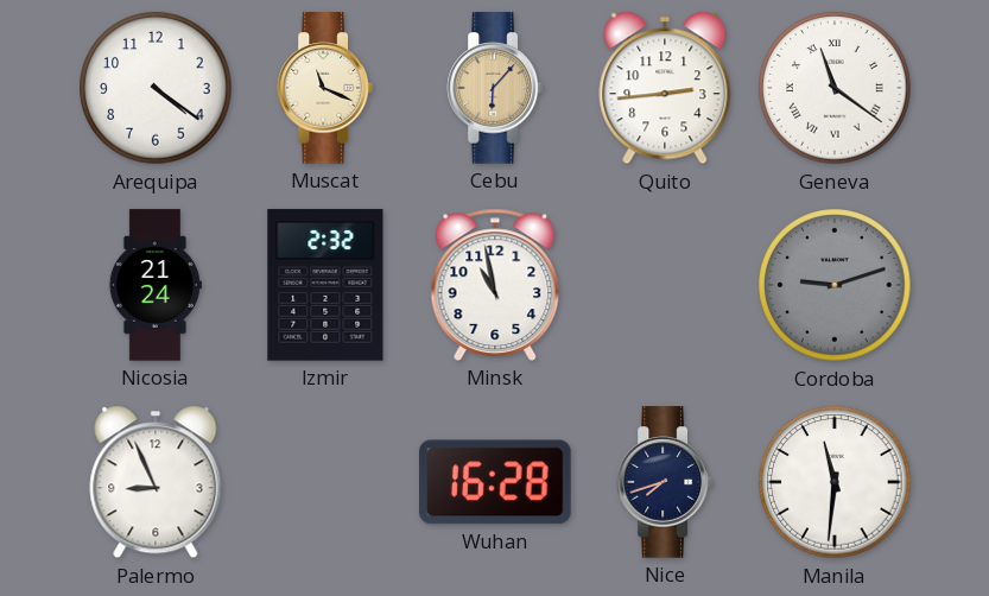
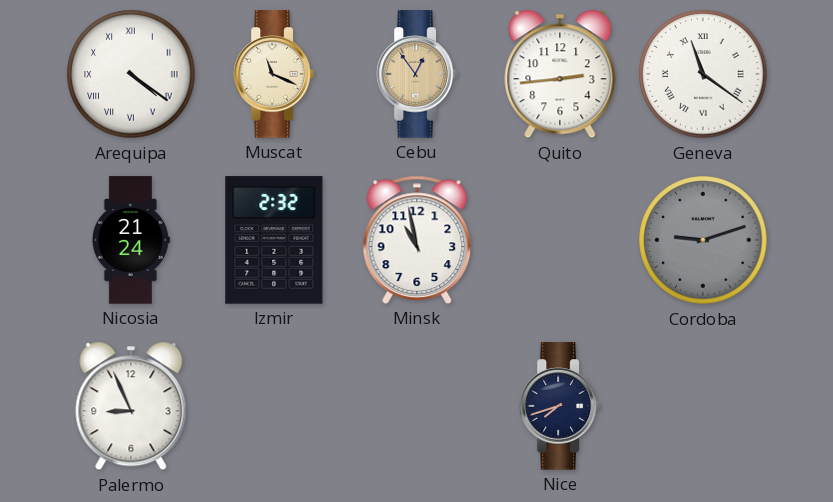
Arequipa numerals: Arabic -> Roman
Cebu: 6:07 -> 12:54
Wuhan: 16:28 -> none
Manila: 11:31 -> none
